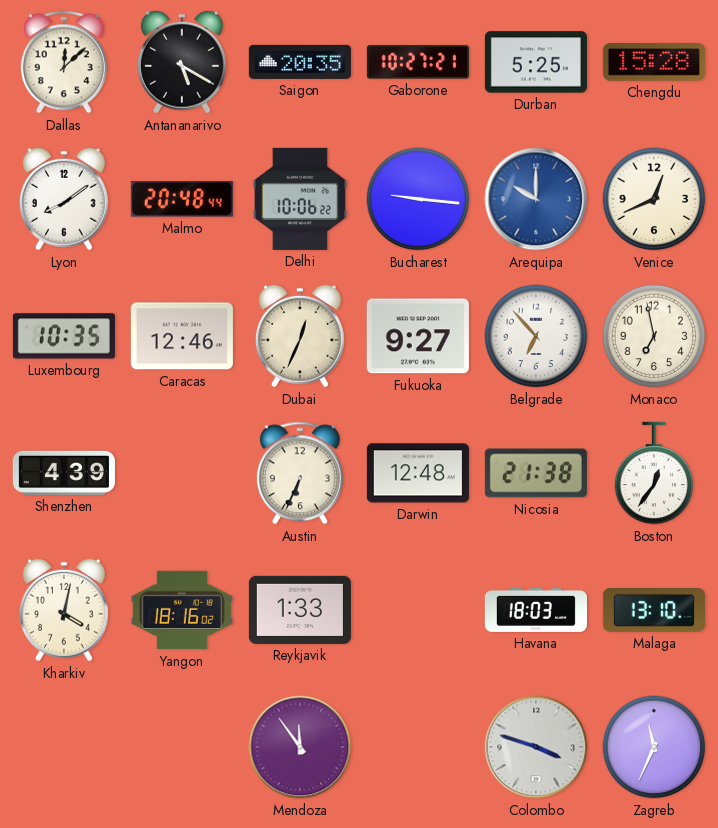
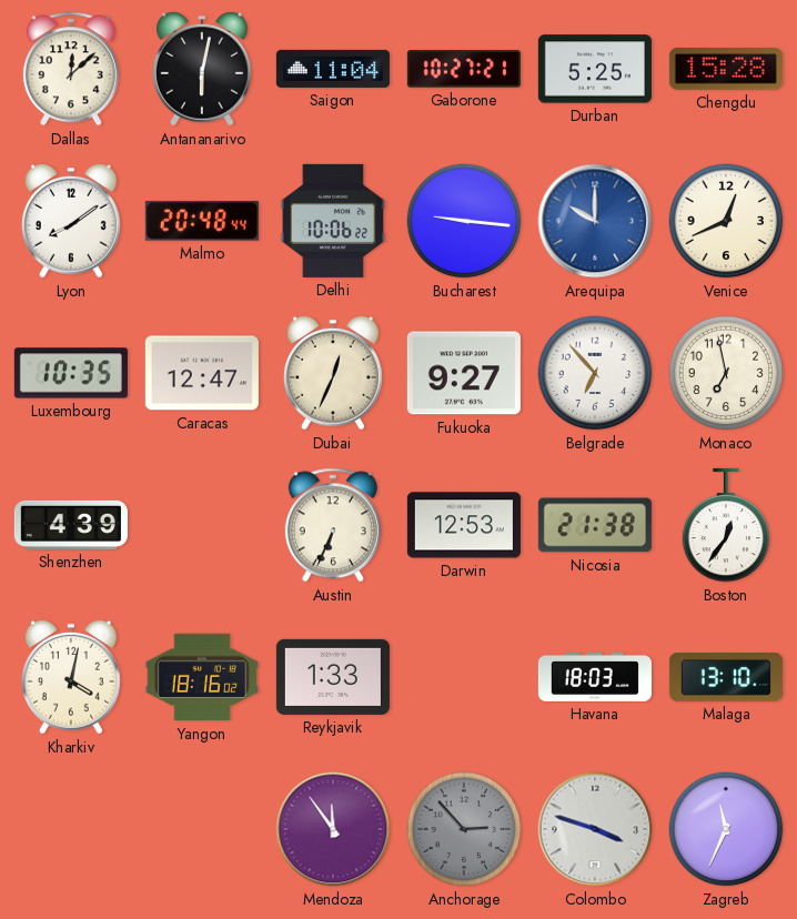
Antananarivo: 5:20 -> 6:02
Saigon: 20:35 -> 11:04
Caracas: 12:46 -> 12:47
Darwin: 12:48 -> 12:53
Anchorage: none -> 2:53
